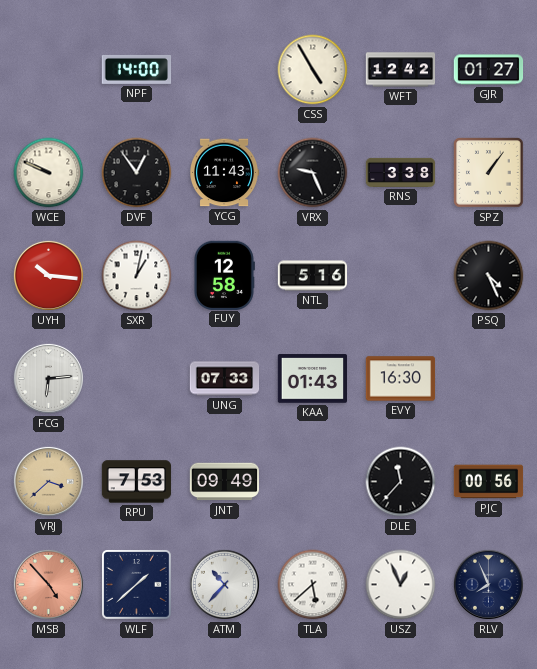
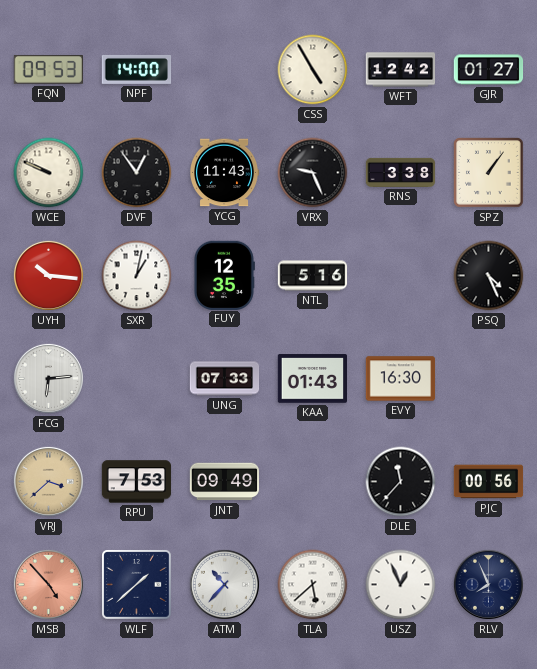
FQN: none -> 09:53
FUY: 12:58 -> 12:35
